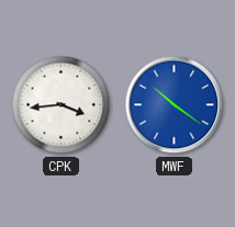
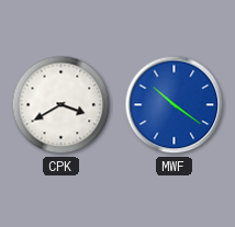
CPK: 3:44 -> 3:40
